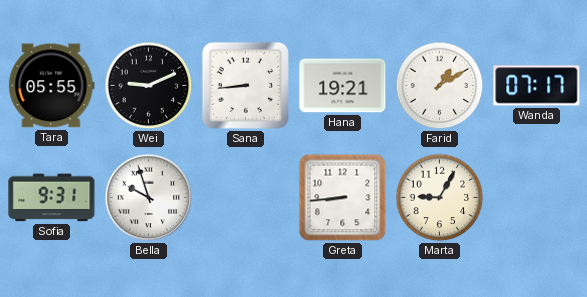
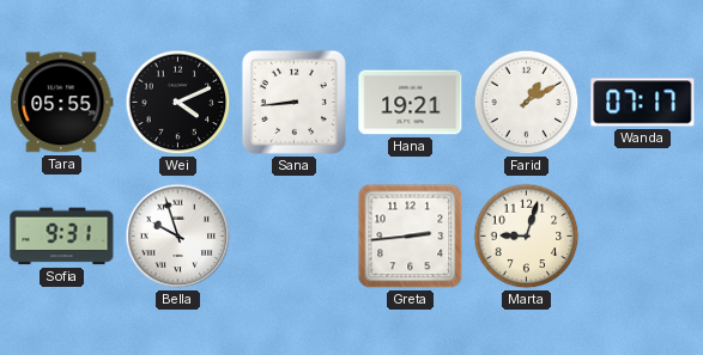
Wei: 9:11 -> 4:11
Greta: 8:44 -> 2:44
Marta: 9:05 -> 9:03
